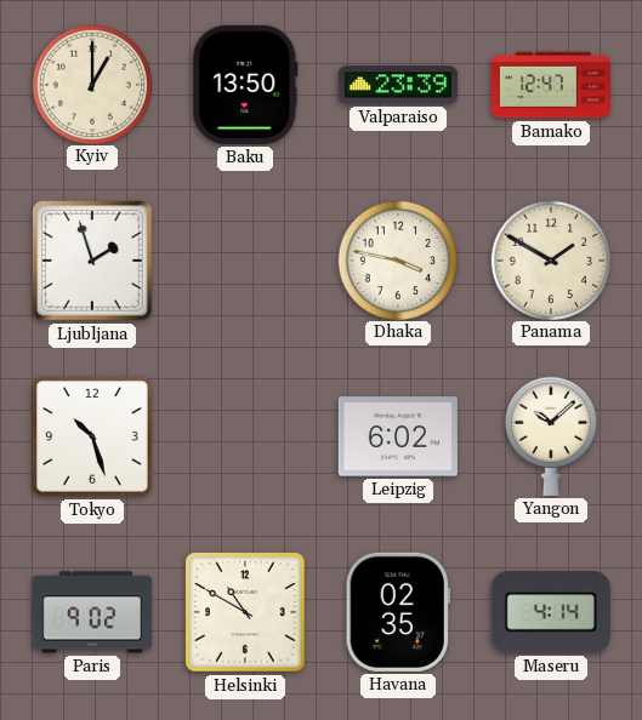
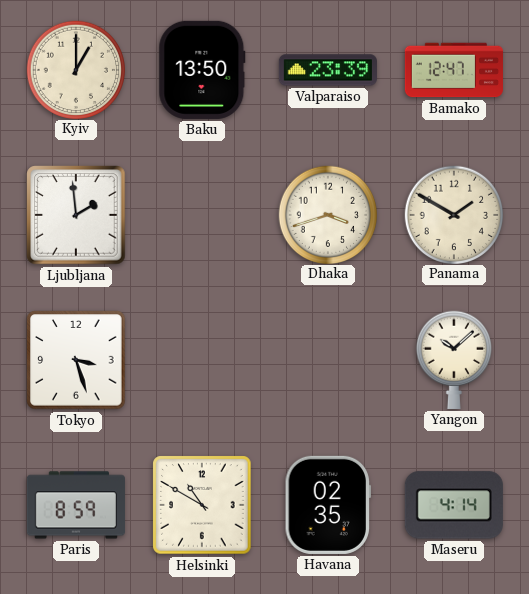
Ljubljana: 1:57 -> 1:59
Dhaka: 3:47 -> 3:42
Tokyo: 10:27 -> 3:27
Leipzig: 6:02 -> none
Paris: 9:02 -> 8:59
